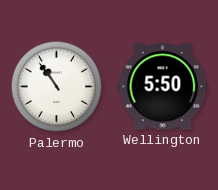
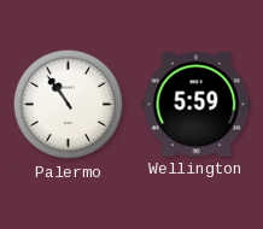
Wellington: 5:50 -> 5:59
